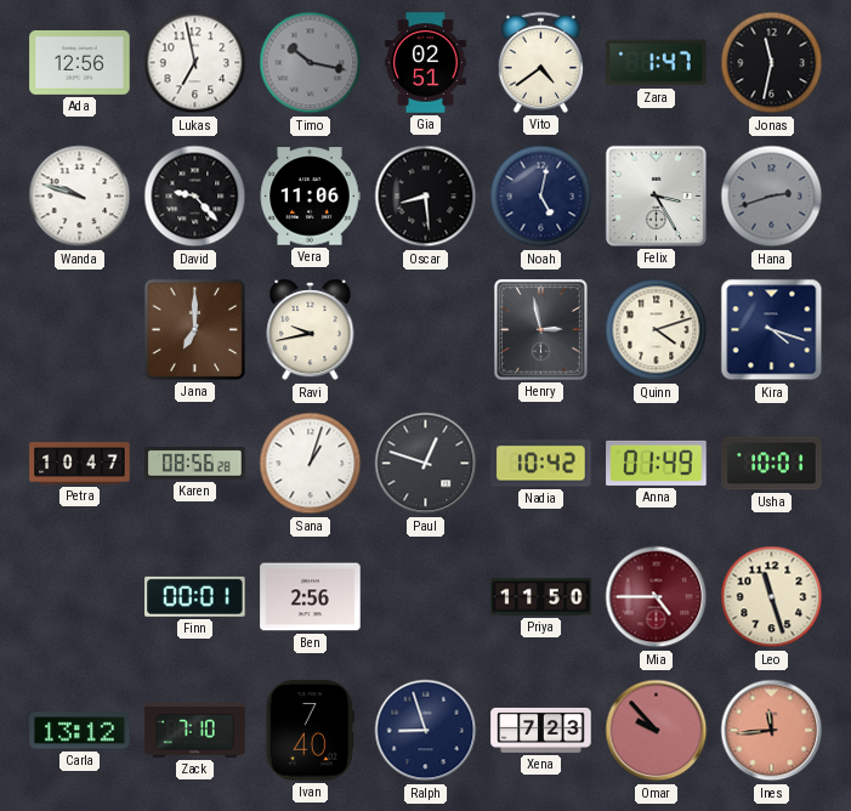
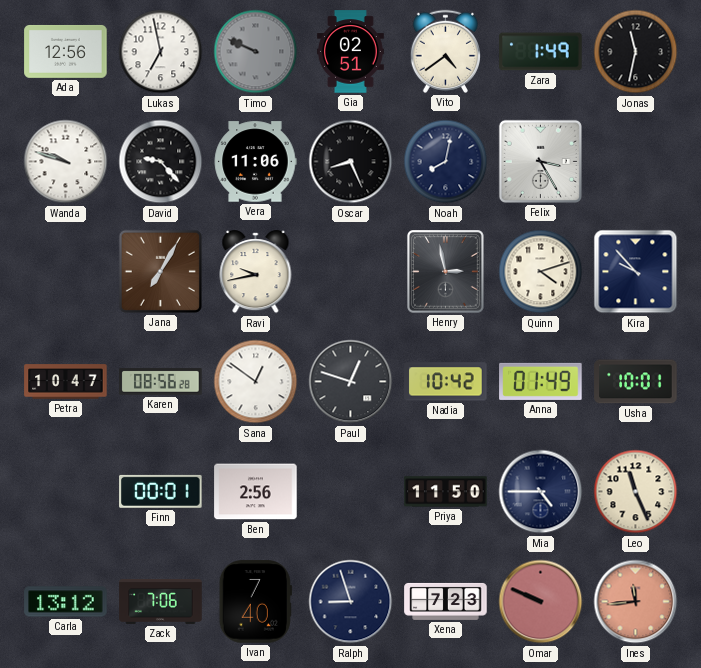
Timo: 10:17 -> 9:49
Zara: 1:47 -> 1:49
Oscar: 8:29 -> 8:26
Noah: 5:02 -> 8:02
Hana: 2:42 -> none
Jana: 7:00 -> 7:05
Kira: 4:18 -> 9:53
Sana: 1:03 -> 12:51
Mia dial: burgundy -> navy
Leo: 11:27 -> 11:26
Zack: 7:10 -> 7:06
Omar: 9:53 -> 9:49
